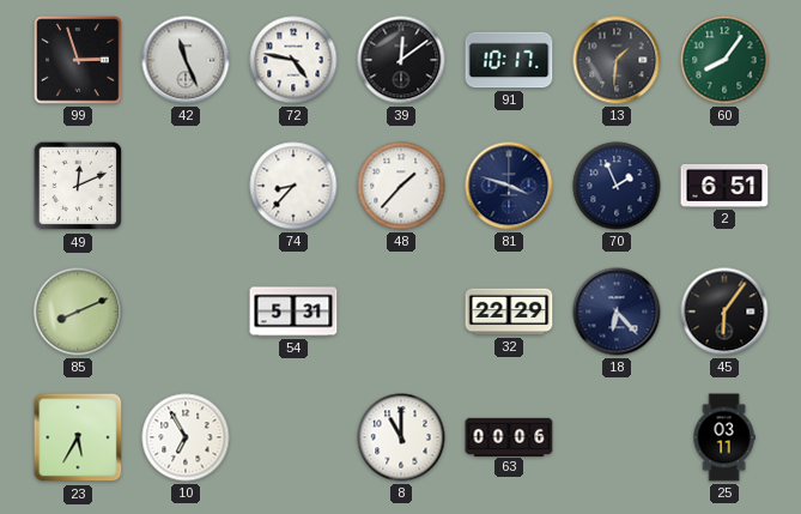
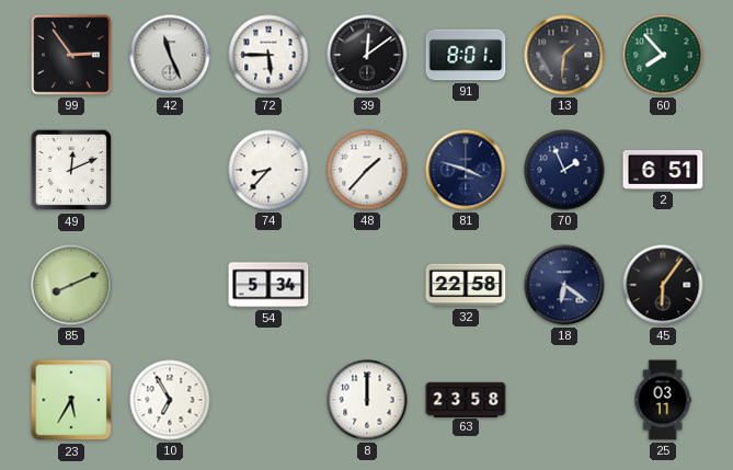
99: 2:57 -> 2:54
72: 4:47 -> 5:45
91: 10:17 -> 8:01
60: 8:06 -> 7:53
54: 5:31 -> 5:34
32: 22:29 -> 22:58
18: 6:23 -> 6:21
8: 11:00 -> 12:00
63: 00:06 -> 23:58
